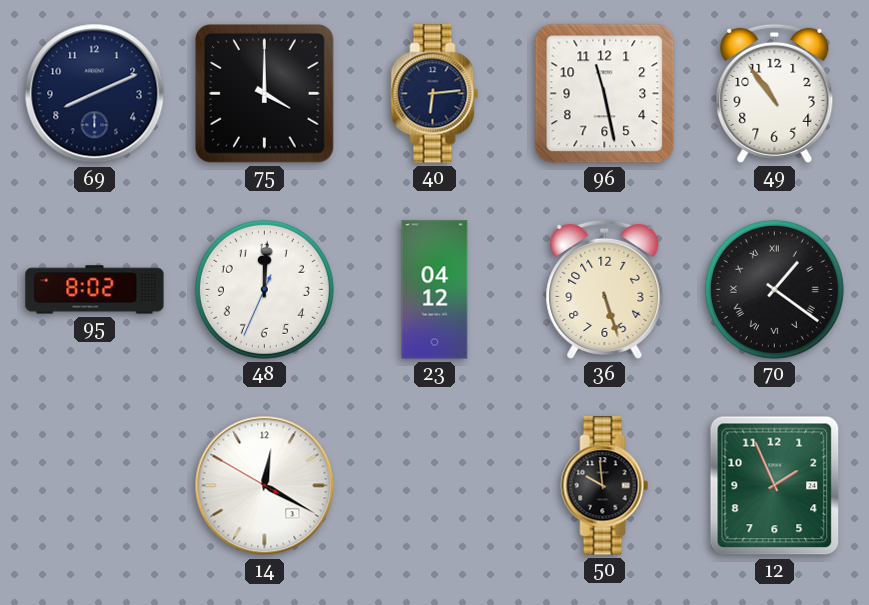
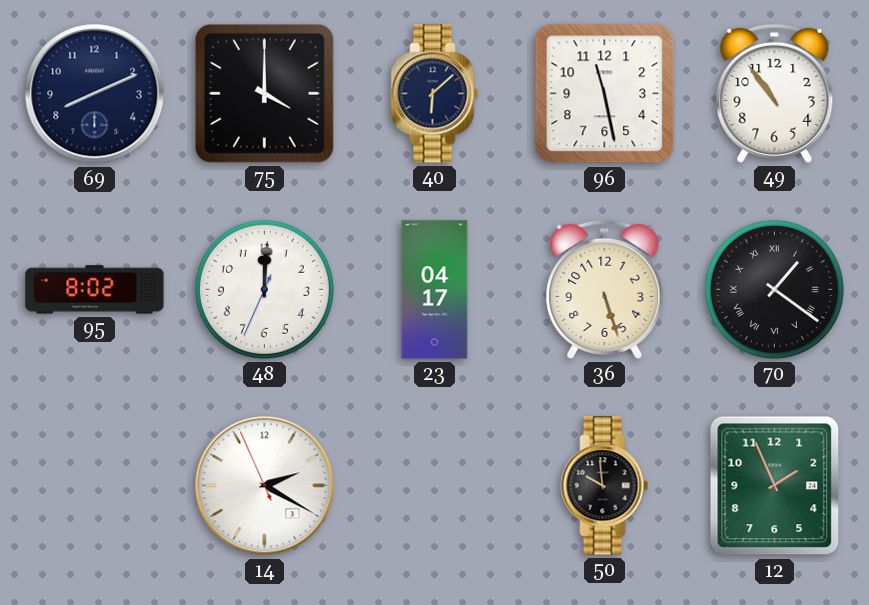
40: 6:14 -> 6:08
23: 04:12 -> 04:17
14: 12:19 -> 2:19
